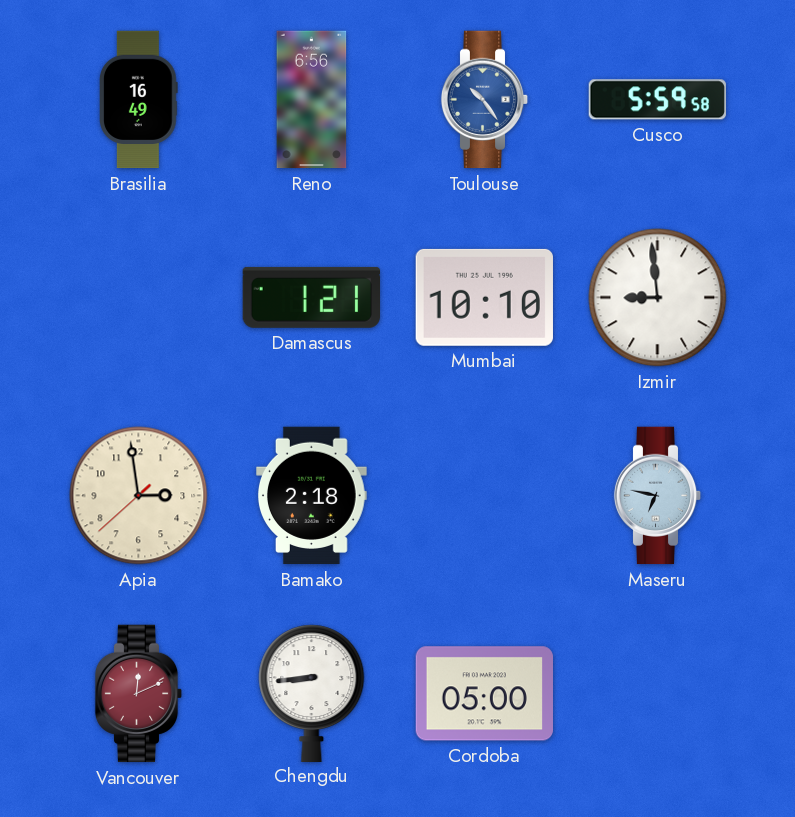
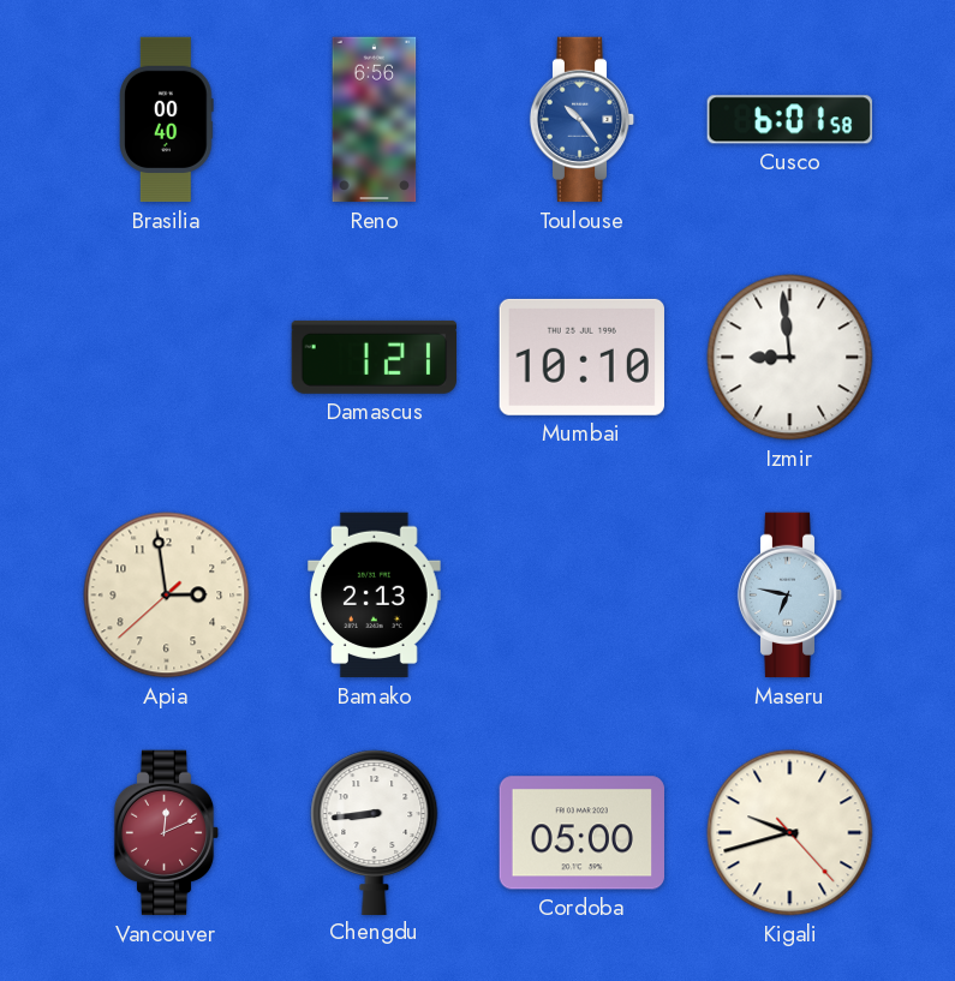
Brasilia: 16:49 -> 00:40
Cusco: 5:59 -> 6:01
Bamako: 2:18 -> 2:13
Kigali: none -> 9:42
